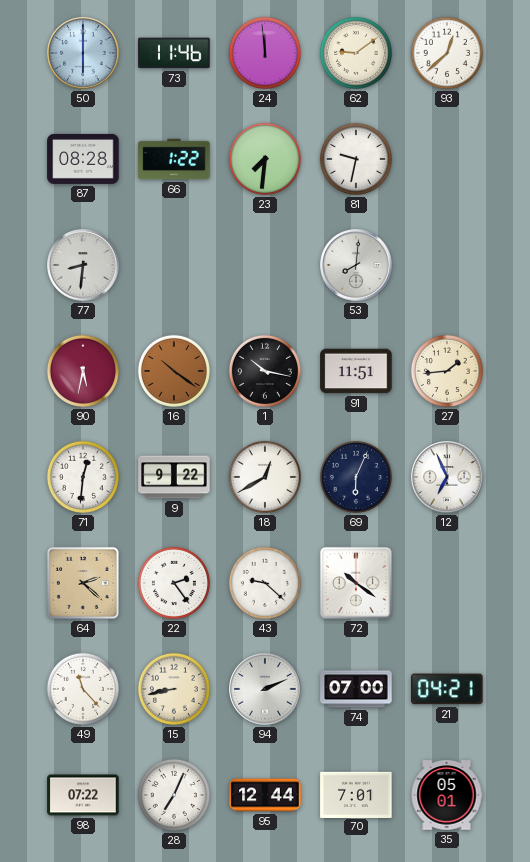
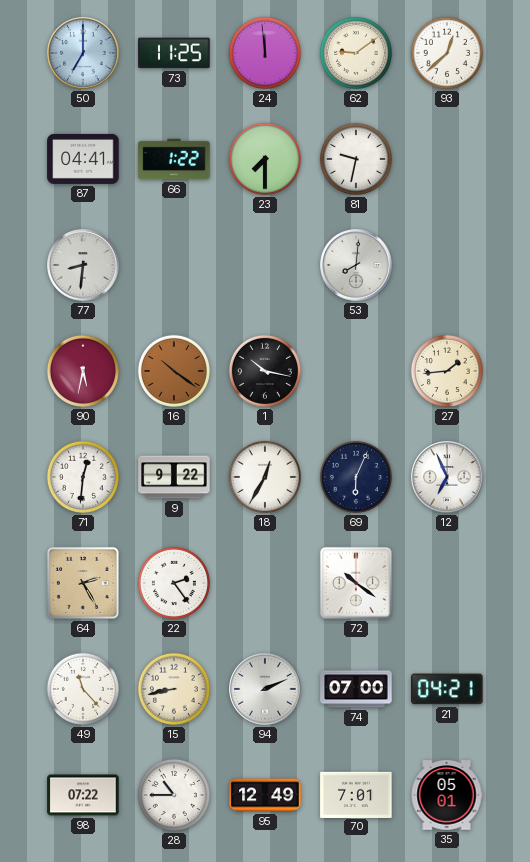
50: 6:00 -> 7:00
73: 11:46 -> 11:25
87: 08:28 -> 04:41
23: 7:31 -> 7:30
91: 11:51 -> none
18: 12:40 -> 12:35
64: 2:22 -> 2:25
43: 9:22 -> none
28: 7:04 -> 10:45
95: 12:44 -> 12:49
